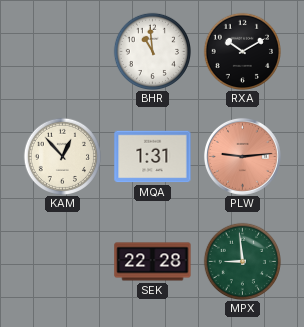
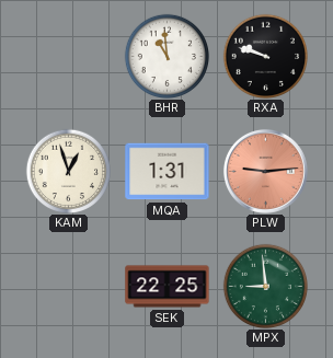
RXA: 10:10 -> 9:48
KAM: 12:53 -> 12:57
SEK: 22:28 -> 22:25
